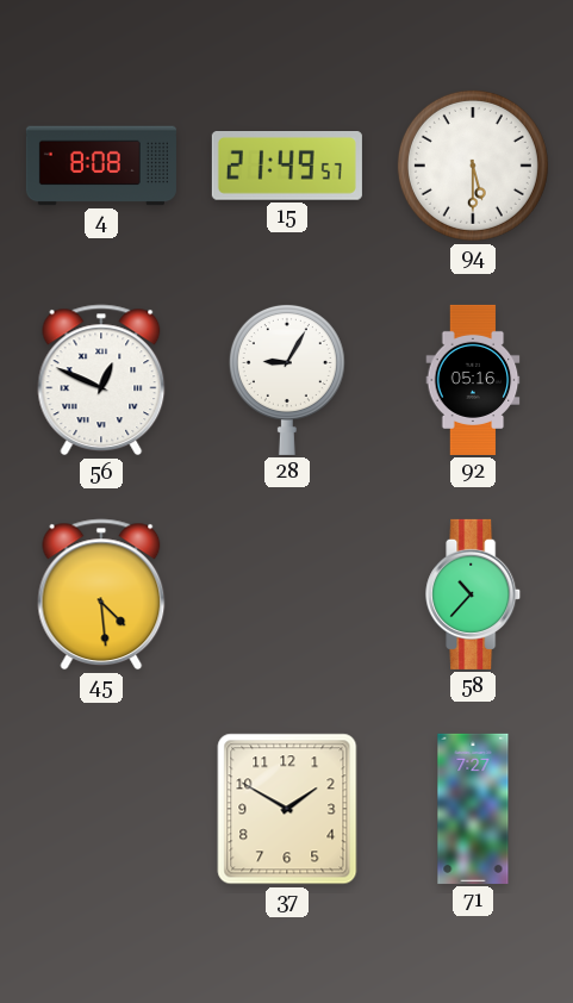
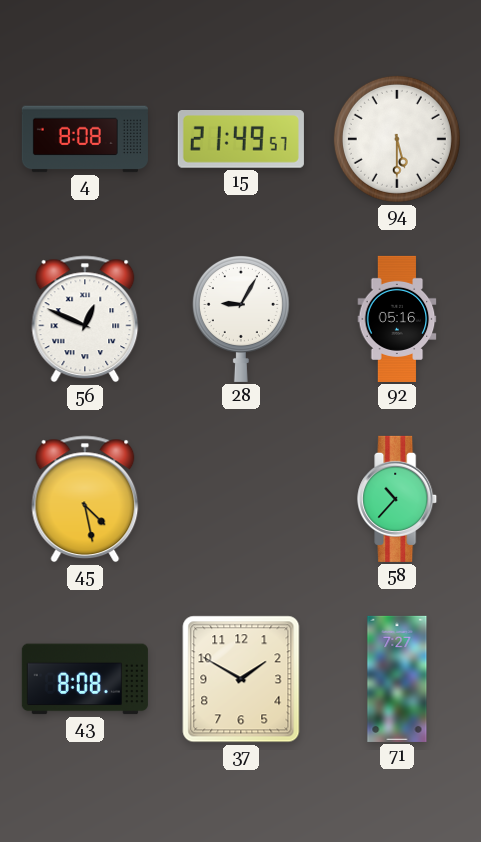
45: 4:29 -> 4:28
43: none -> 8:08
